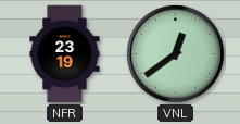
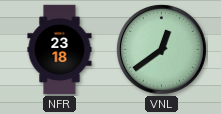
NFR: 23:19 -> 23:18
